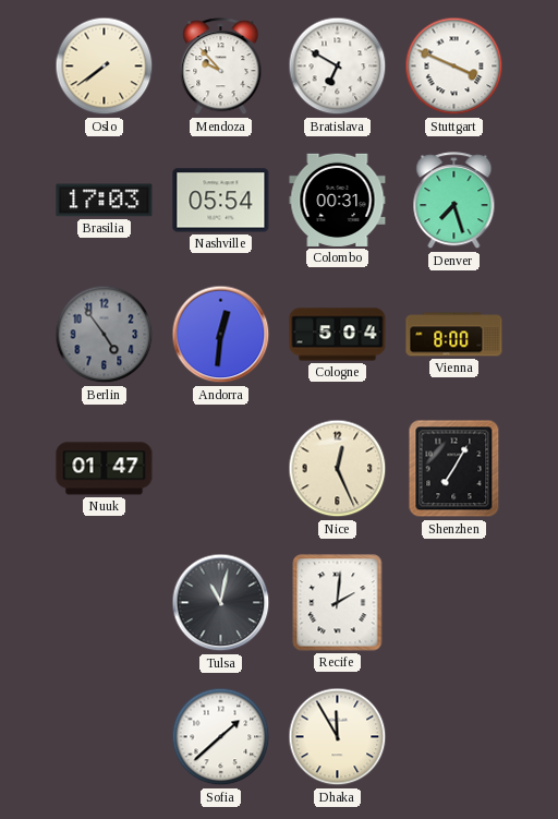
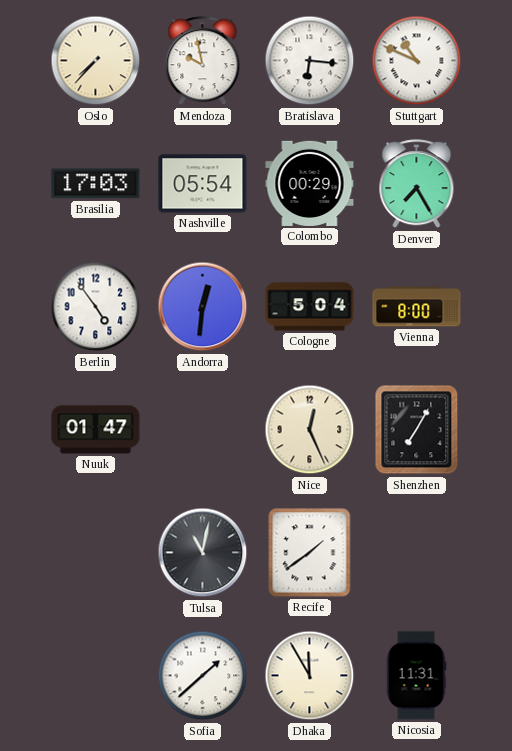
Oslo: 7:39 -> 7:37
Mendoza: 9:53 -> 9:58
Bratislava: 6:50 -> 6:16
Stuttgart: 3:49 -> 10:49
Colombo: 00:31 -> 00:29
Denver: 7:27 -> 7:25
Berlin dial: grey -> white
Recife: 2:01 -> 1:39
Nicosia: none -> 11:31
